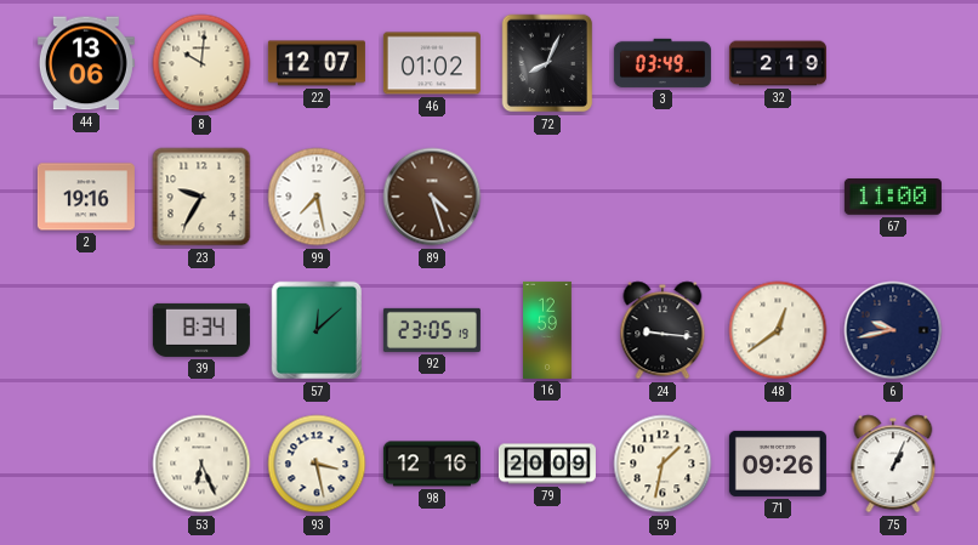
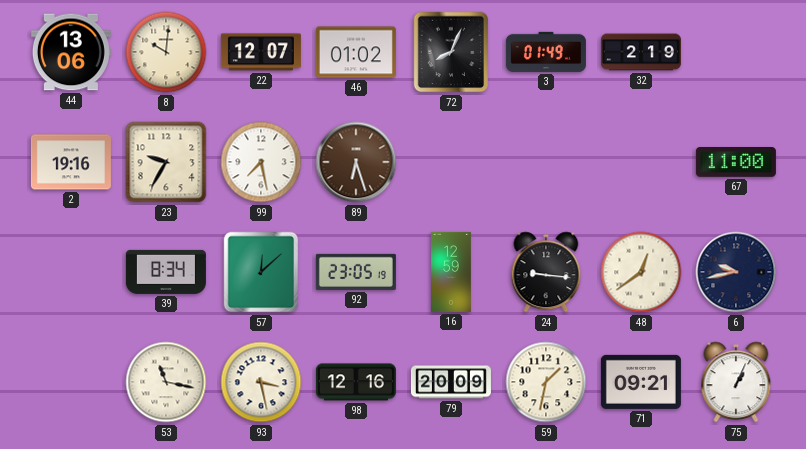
3: 03:49 -> 01:49
89: 4:27 -> 6:27
53: 6:26 -> 11:17
71: 09:26 -> 09:21
